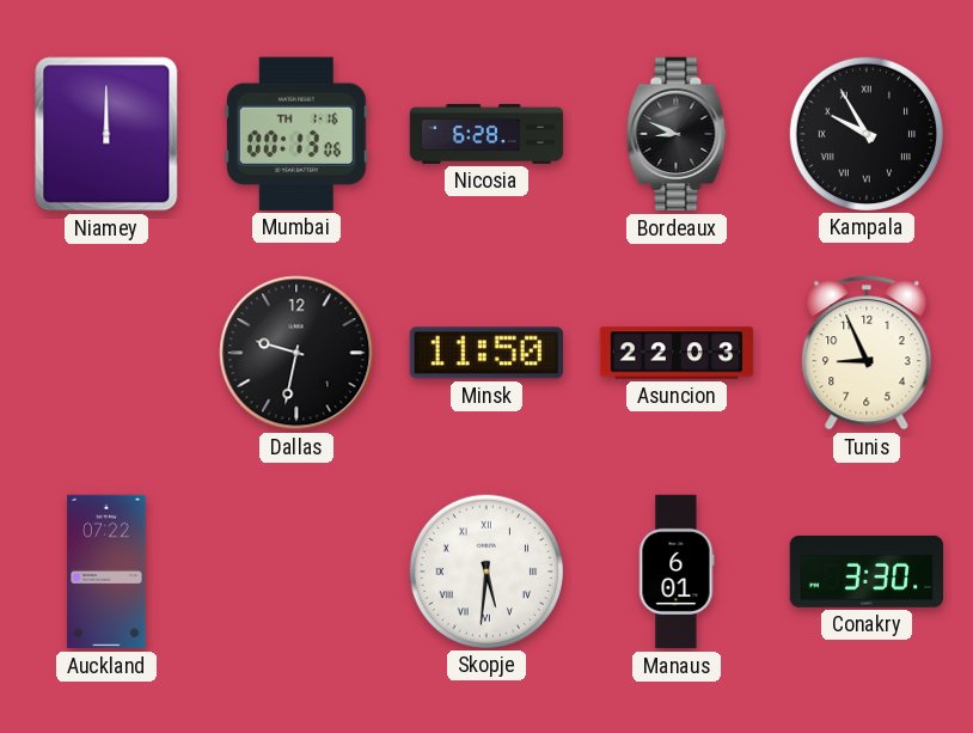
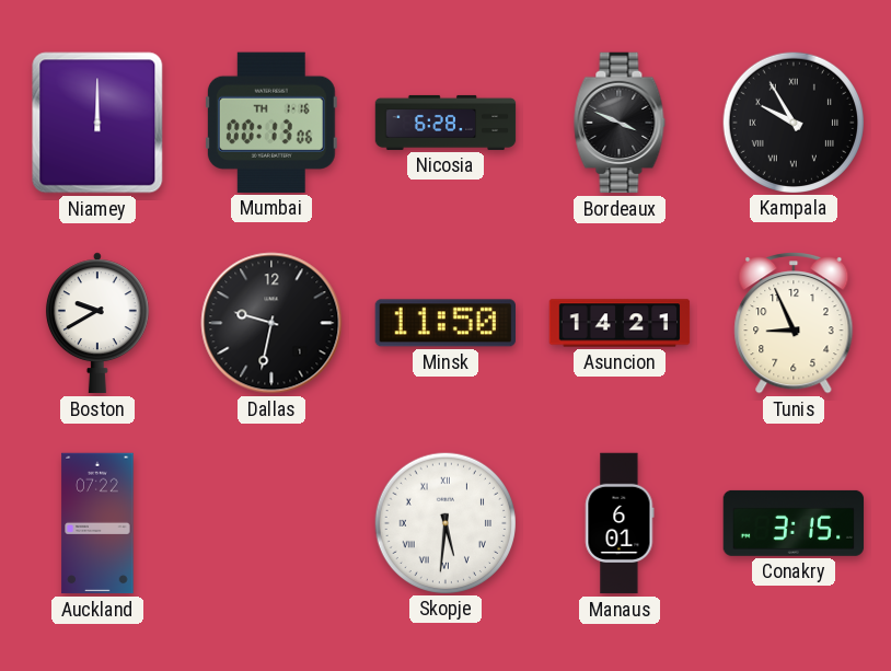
Bordeaux: 8:49 -> 3:49
Boston: none -> 9:40
Asuncion: 22:03 -> 14:21
Conakry: 3:30 -> 3:15
